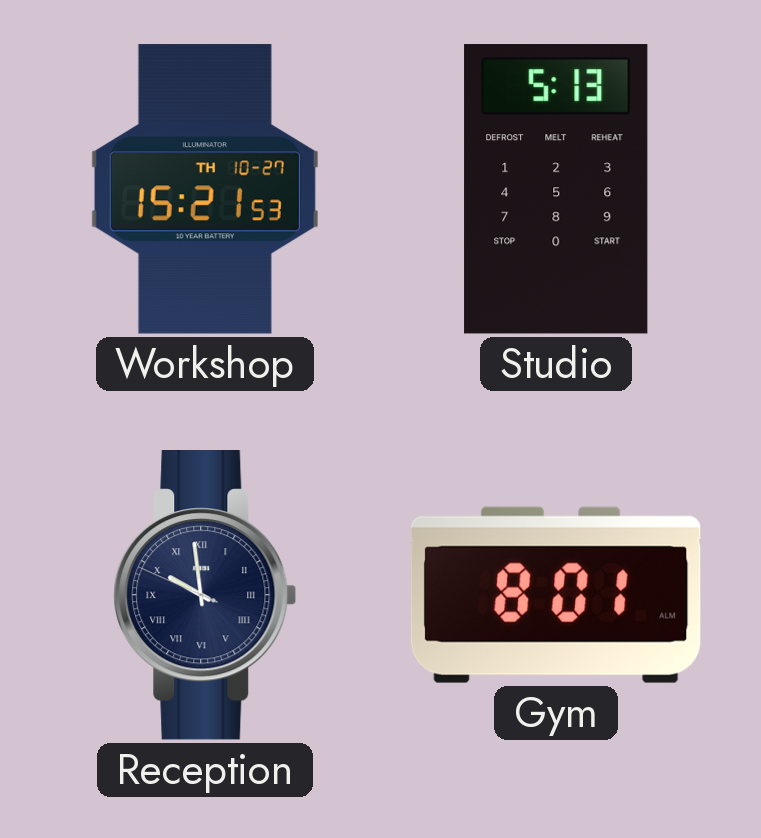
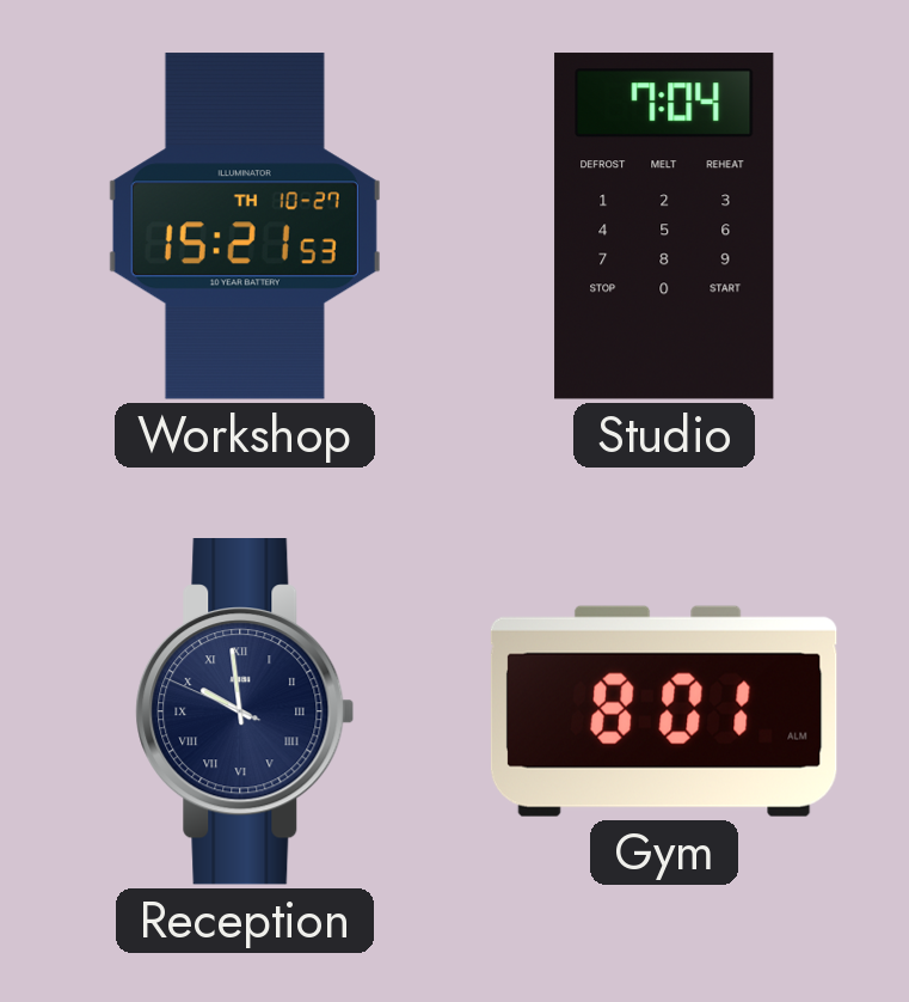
Studio: 5:13 -> 7:04
